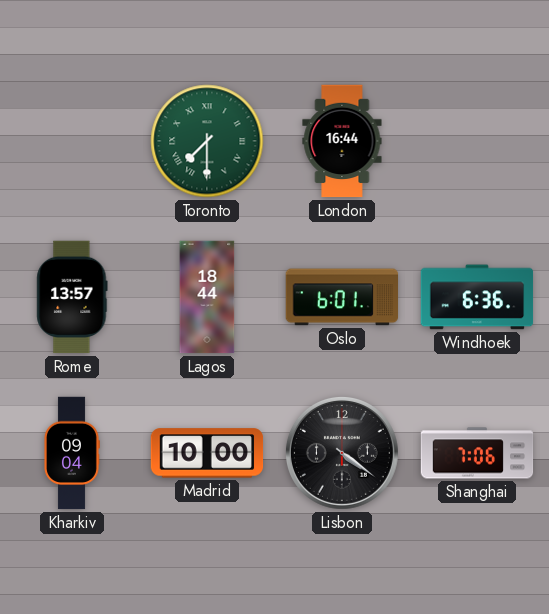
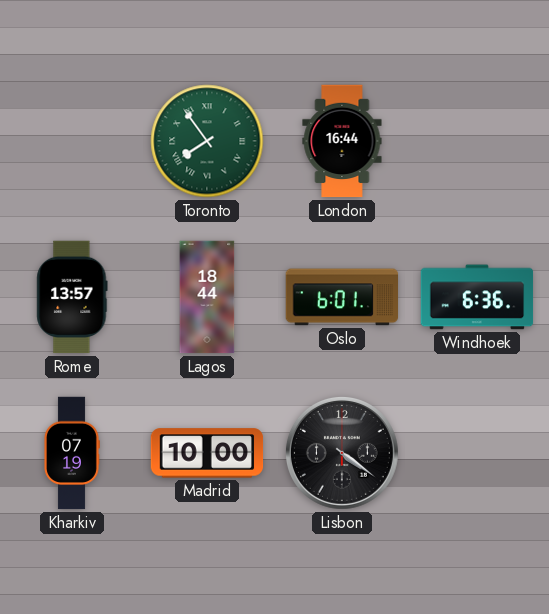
Toronto: 7:30 -> 7:54
Kharkiv: 09:04 -> 07:19
Shanghai: 7:06 -> none
